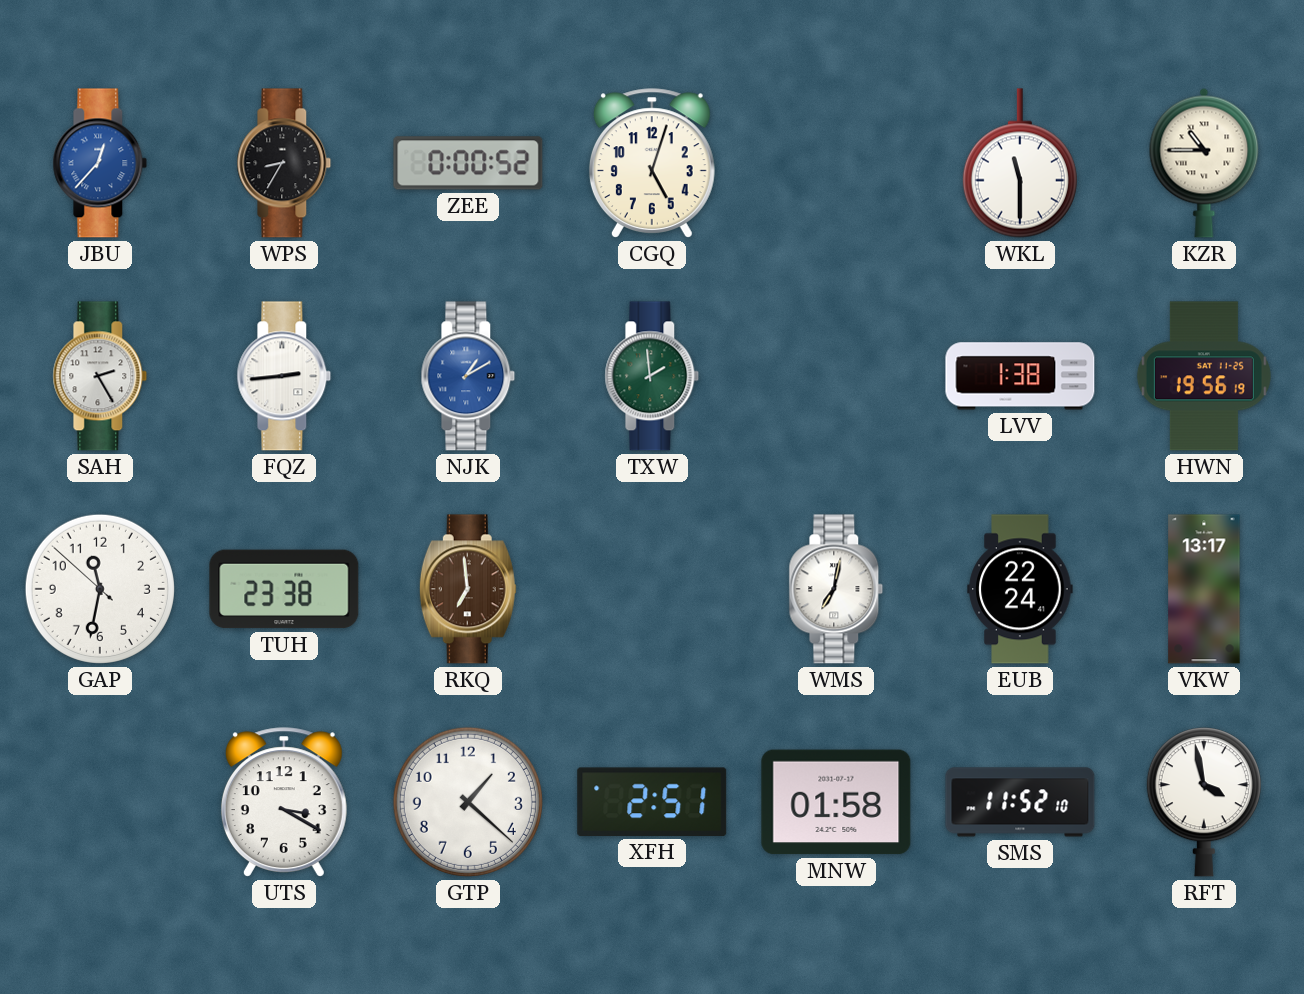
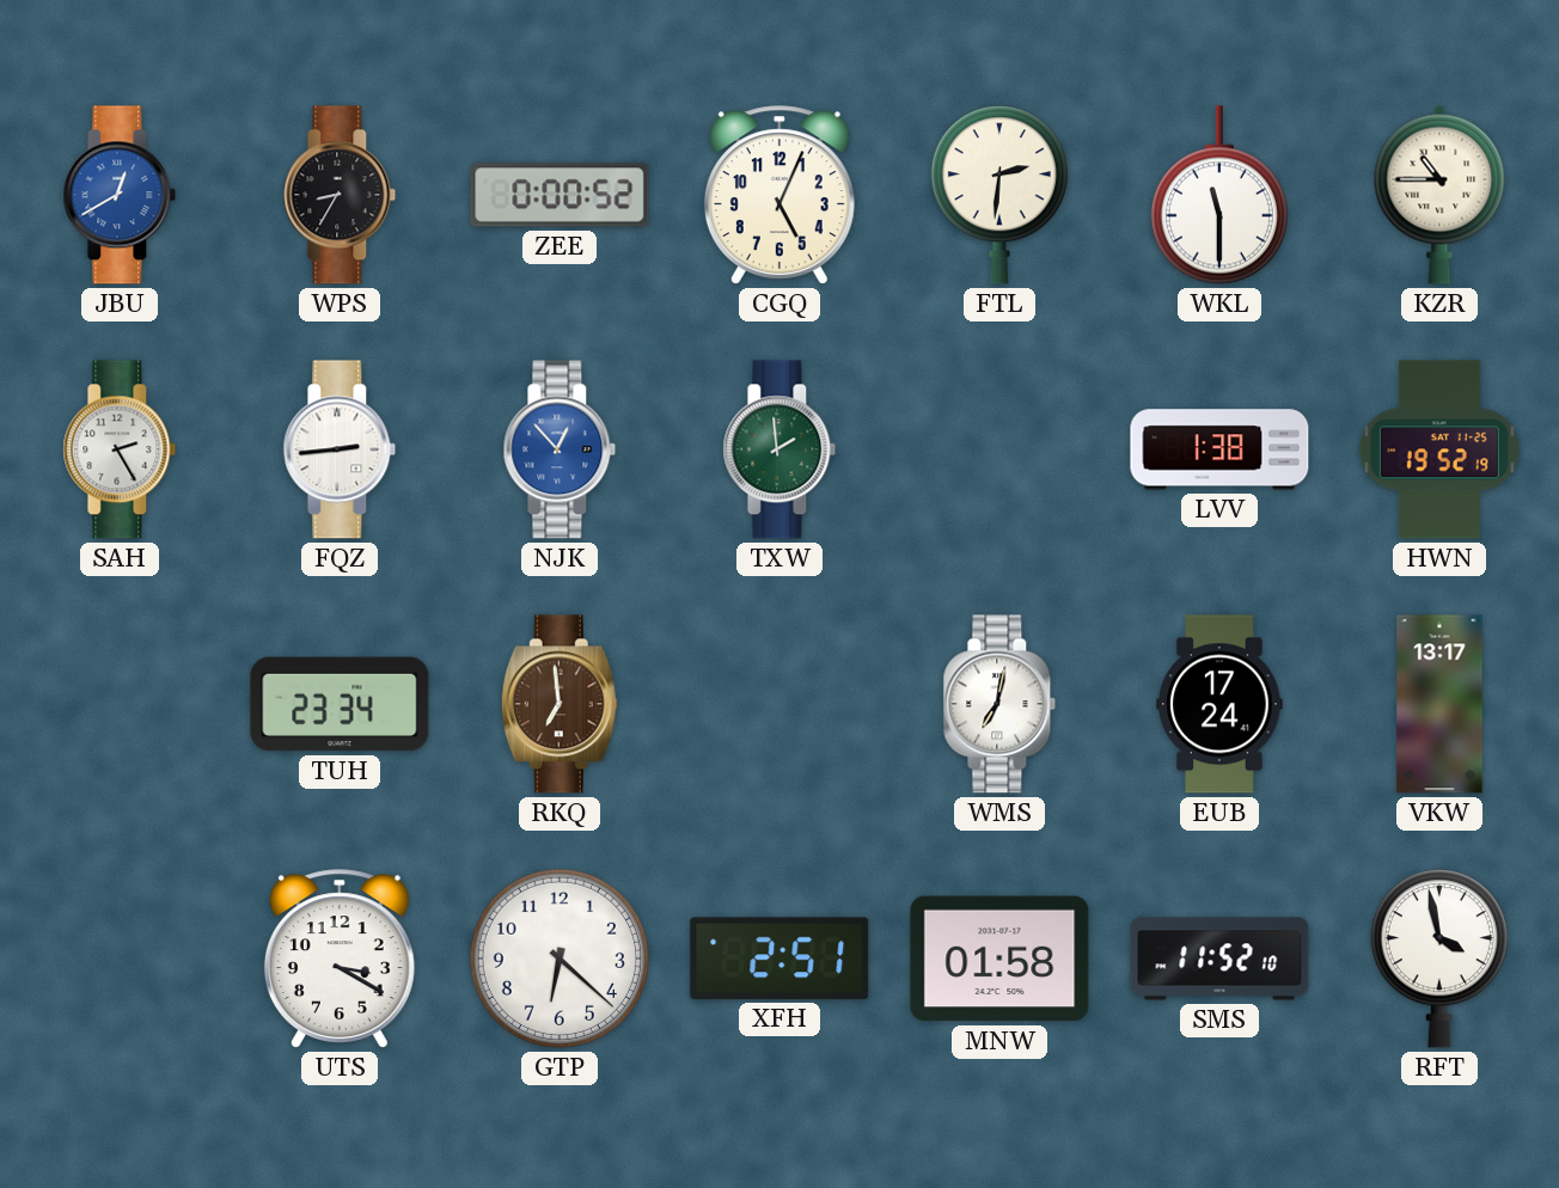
JBU: 12:37 -> 12:40
CGQ: 5:03 -> 5:04
FTL: none -> 2:31
NJK: 1:10 -> 12:53
HWN: 19:56 -> 19:52
GAP: 11:31 -> none
TUH: 23:38 -> 23:34
EUB: 22:24 -> 17:24
GTP: 1:22 -> 6:22
